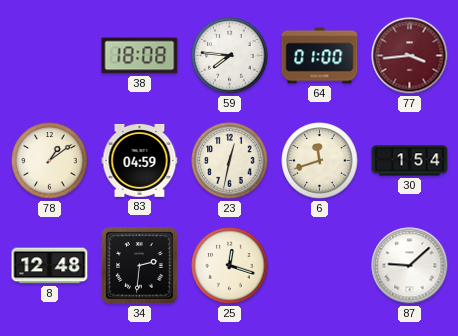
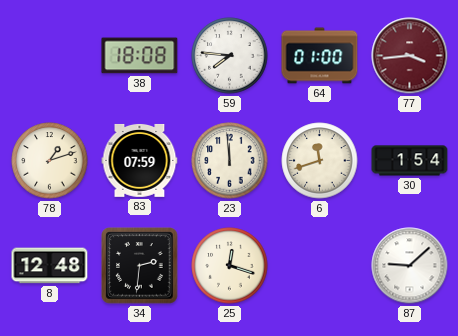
78: 1:09 -> 1:12
83: 04:59 -> 07:59
23: 12:32 -> 11:59
